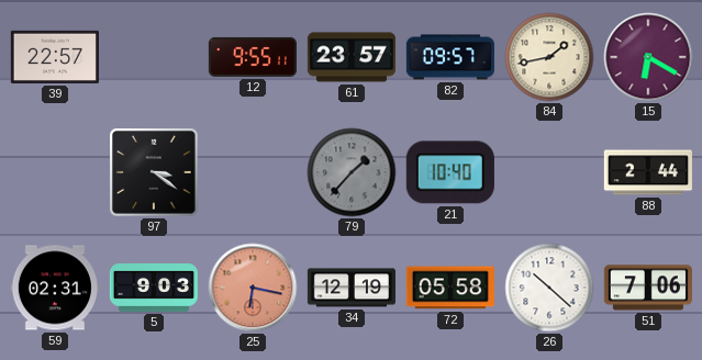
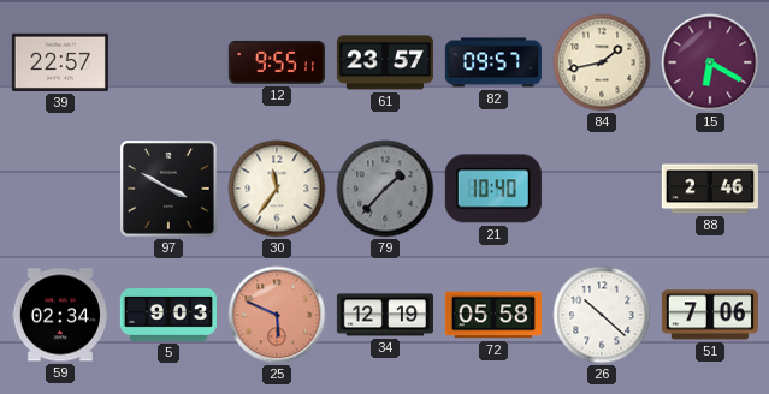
97: 3:21 -> 3:50
30: none -> 11:36
88: 2:44 -> 2:46
59: 02:31 -> 02:34
25: 6:17 -> 5:49
